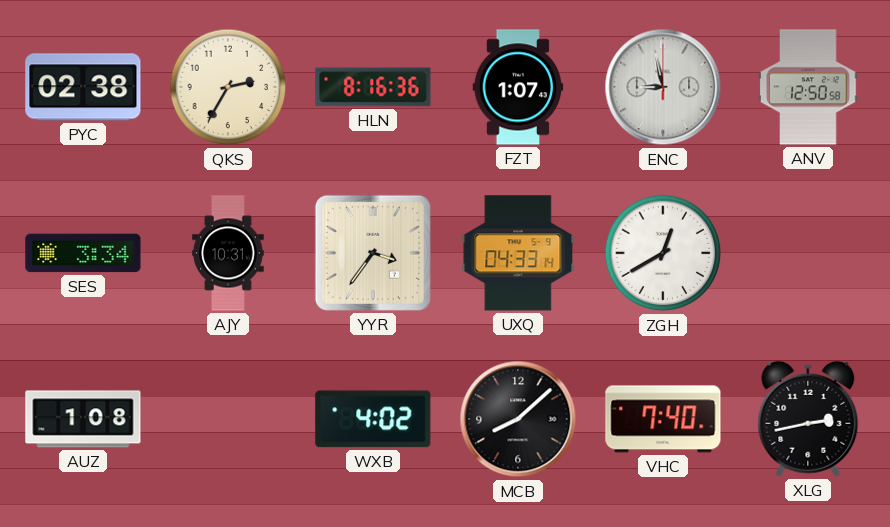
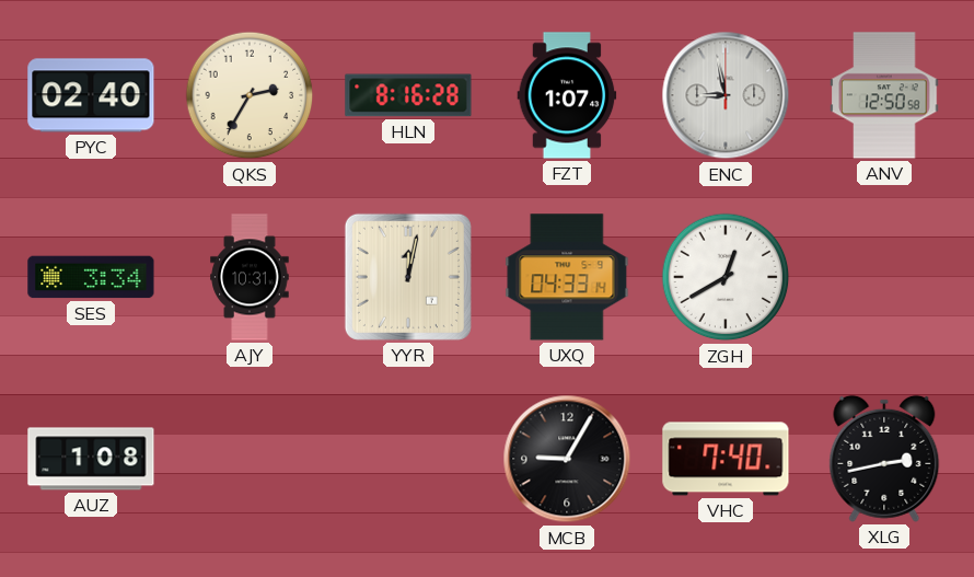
PYC: 02:38 -> 02:40
HLN: 8:16:36 -> 8:16:28
YYR: 3:36 -> 12:02
WXB: 4:02 -> none
MCB: 8:08 -> 9:05
